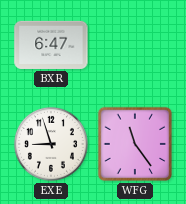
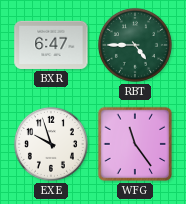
RBT: none -> 4:45
EXE: 8:57 -> 9:57
